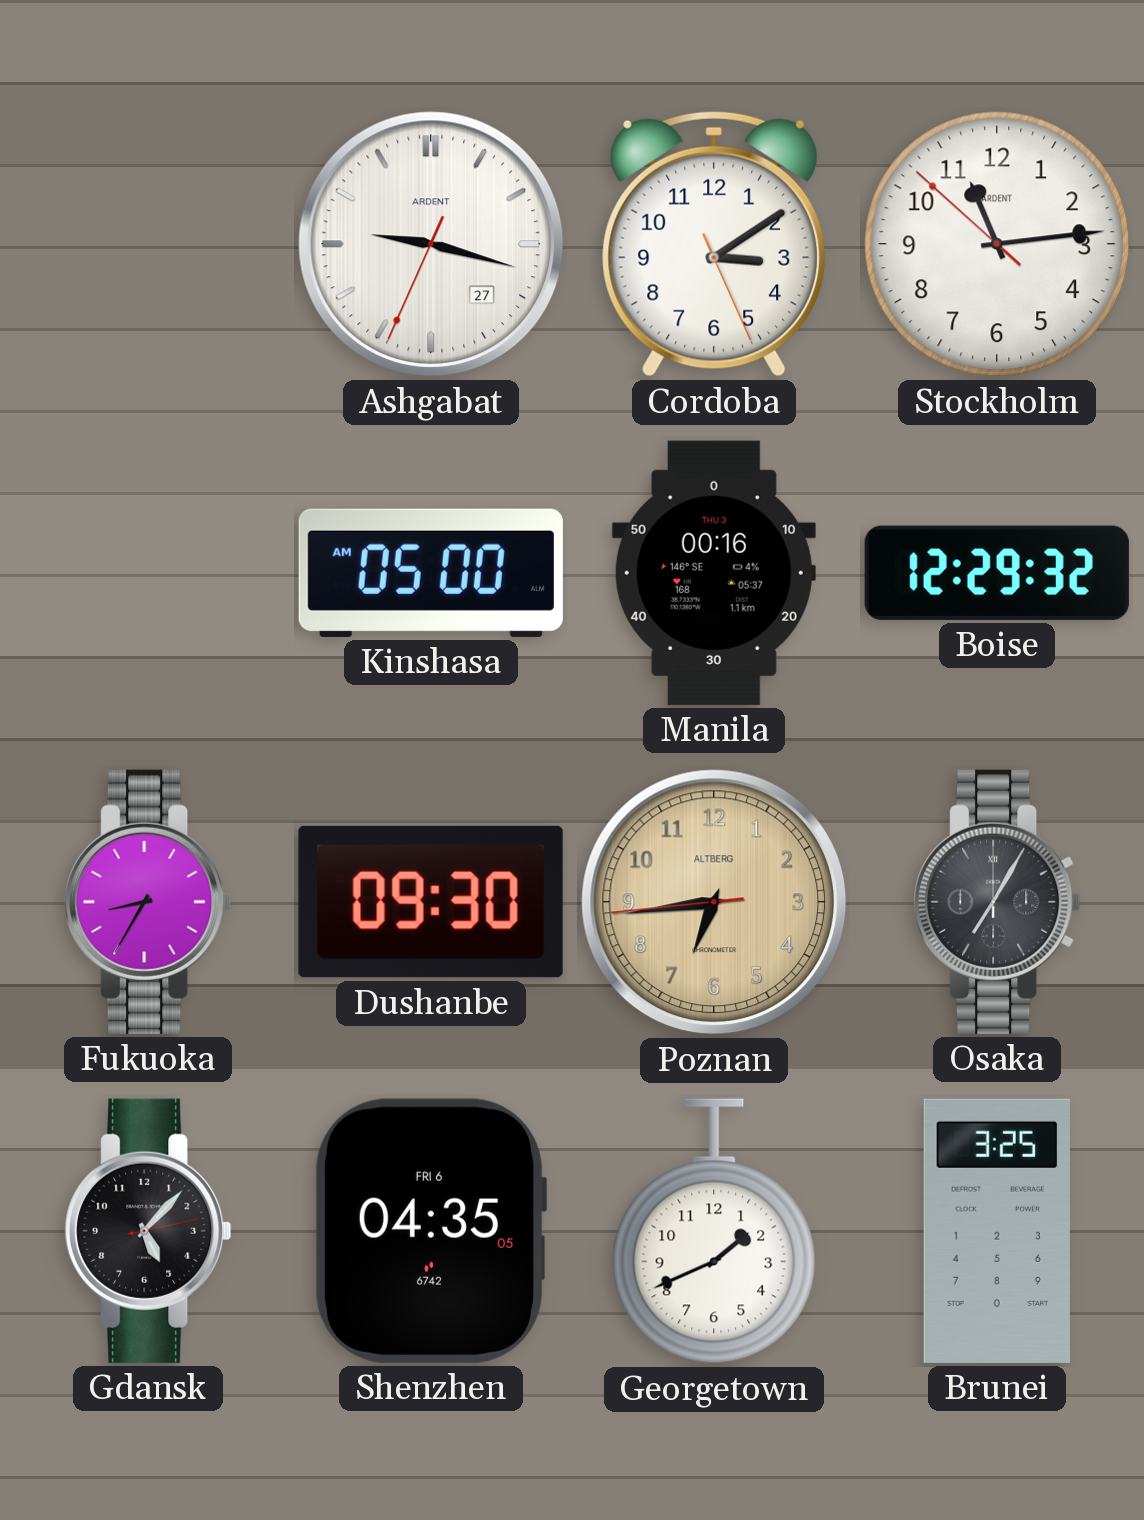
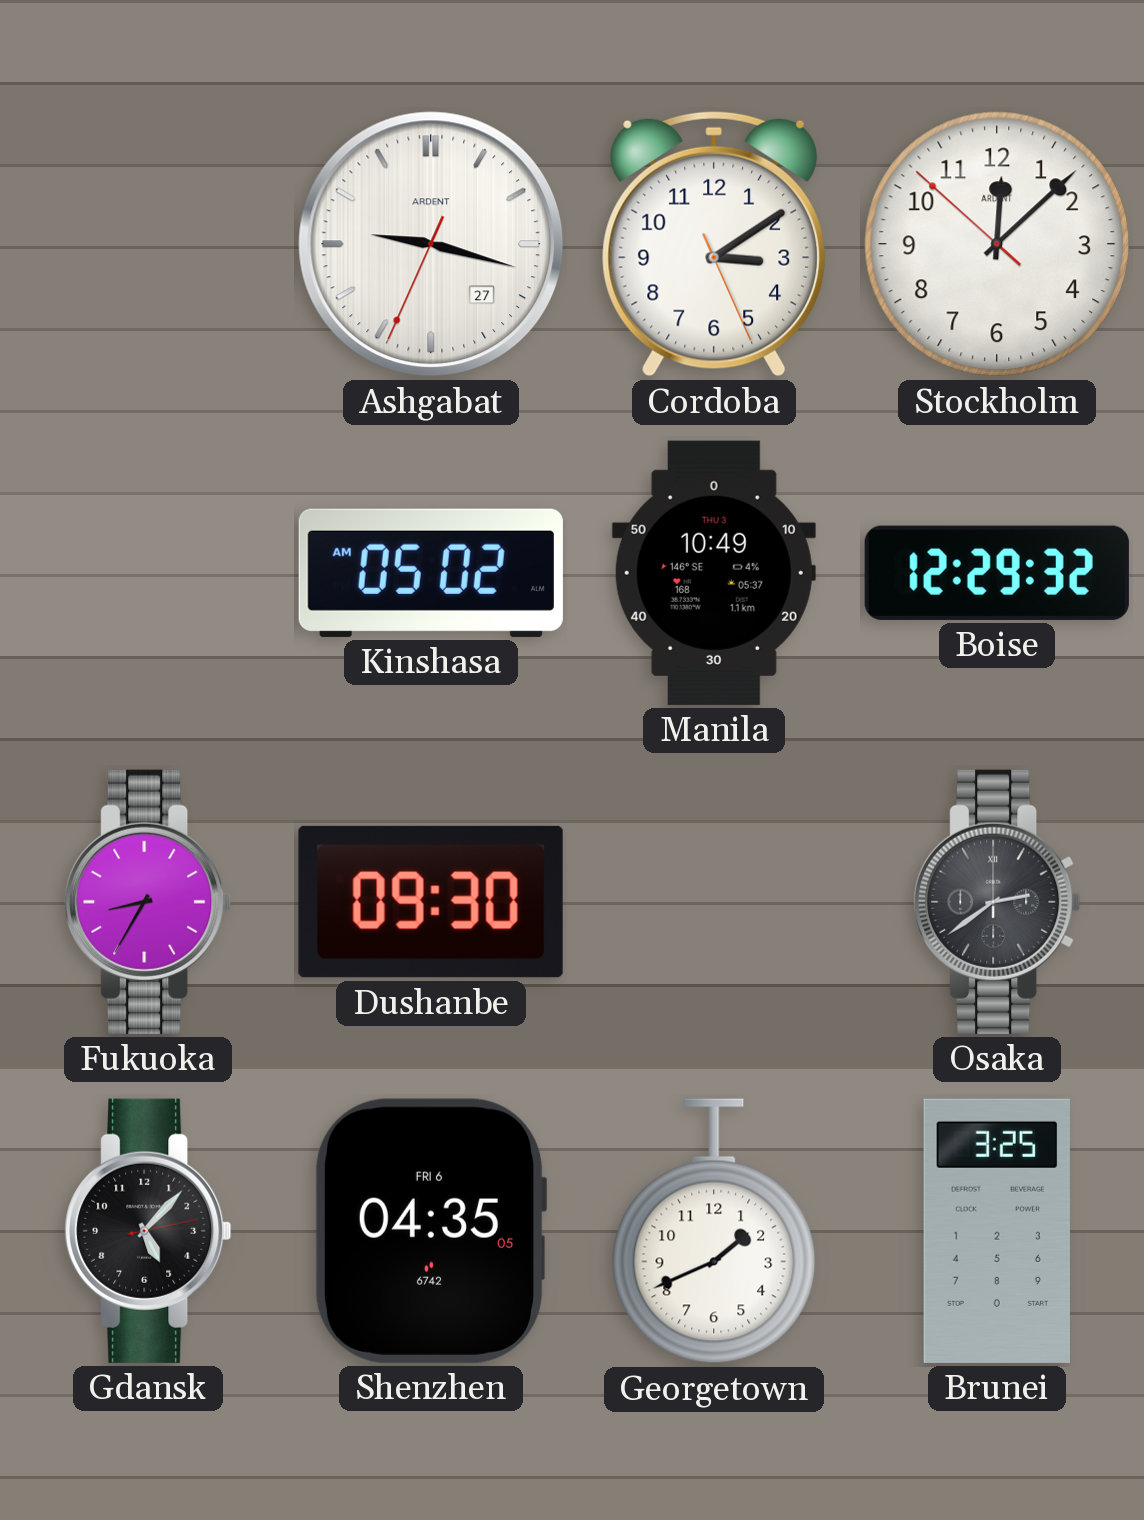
Stockholm: 11:13 -> 12:07
Kinshasa: 05:00 -> 05:02
Manila: 00:16 -> 10:49
Poznan: 6:43 -> none
Osaka: 7:05 -> 2:39
